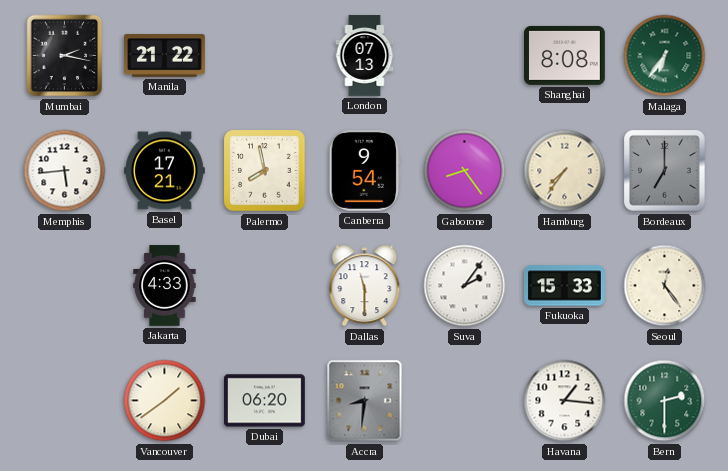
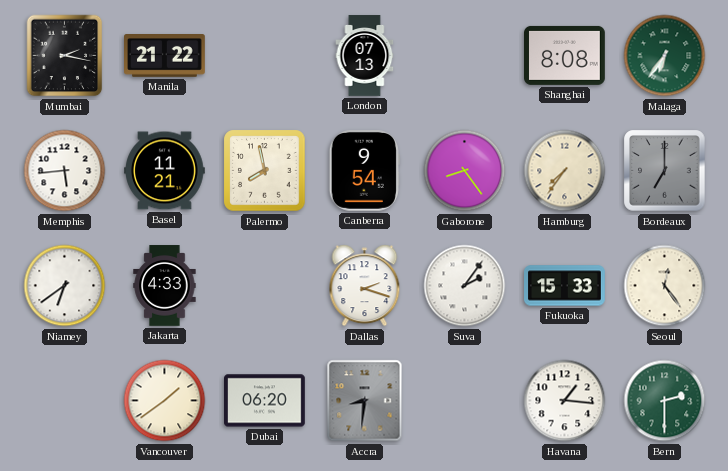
Basel: 17:21 -> 11:21
Niamey: none -> 6:39
Dallas: 11:30 -> 2:18
